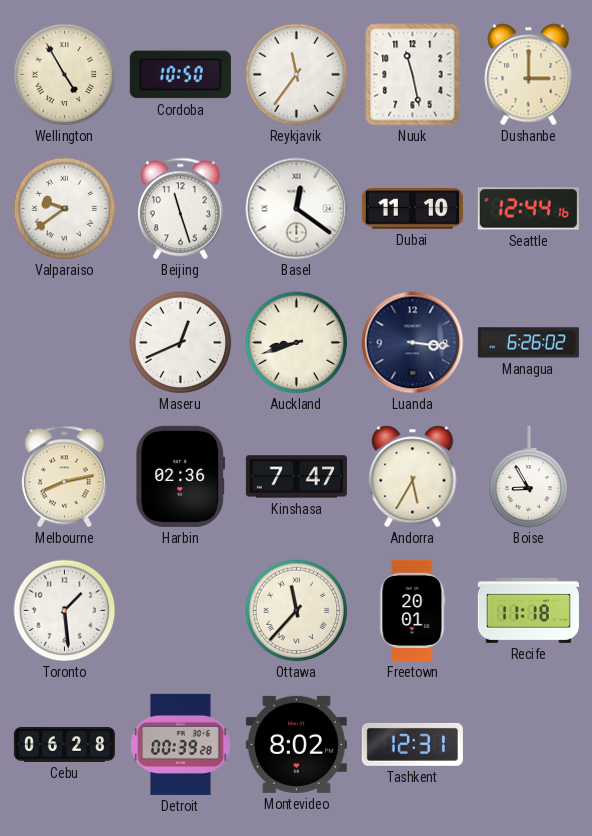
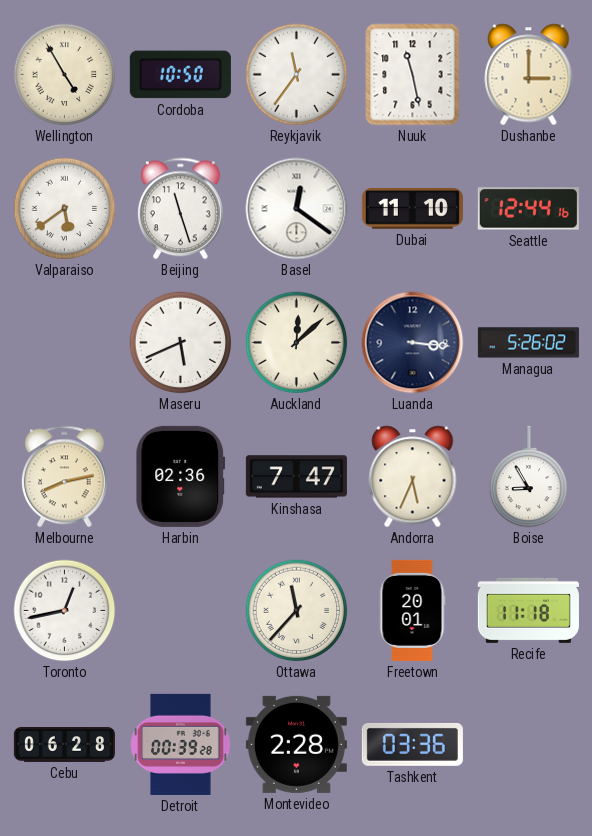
Valparaiso: 9:39 -> 5:39
Maseru: 12:41 -> 5:41
Auckland: 8:42 -> 12:08
Managua: 6:26 -> 5:26
Andorra: 5:35 -> 5:34
Toronto: 1:29 -> 12:43
Montevideo: 8:02 -> 2:28
Tashkent: 12:31 -> 03:36
